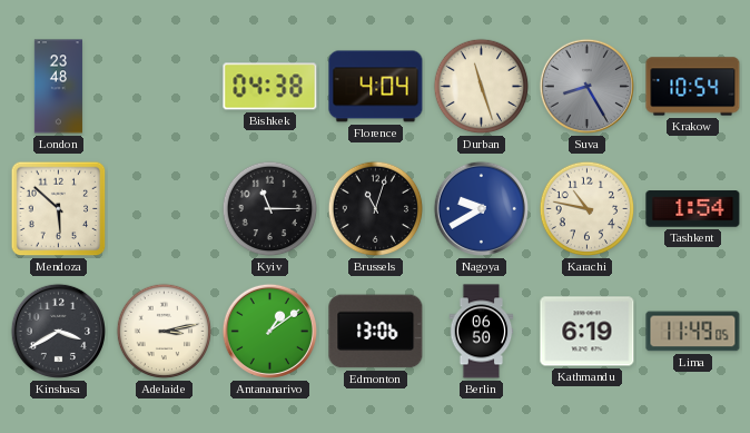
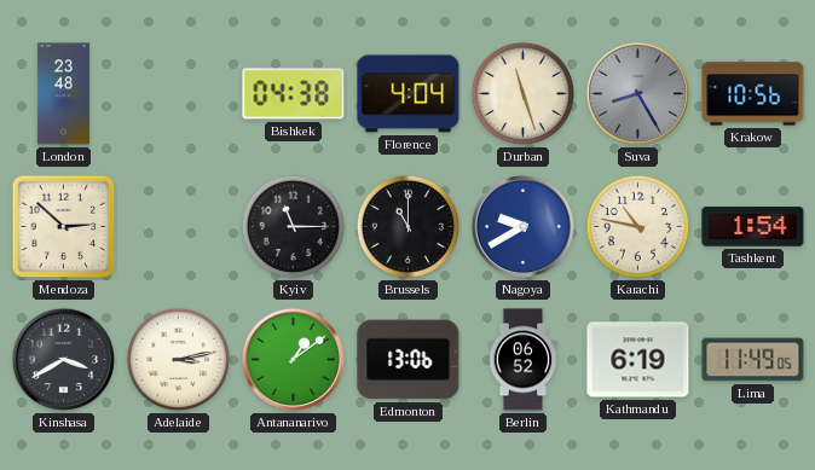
Krakow: 10:54 -> 10:56
Mendoza: 5:52 -> 2:52
Brussels: 11:03 -> 11:00
Berlin: 06:50 -> 06:52
